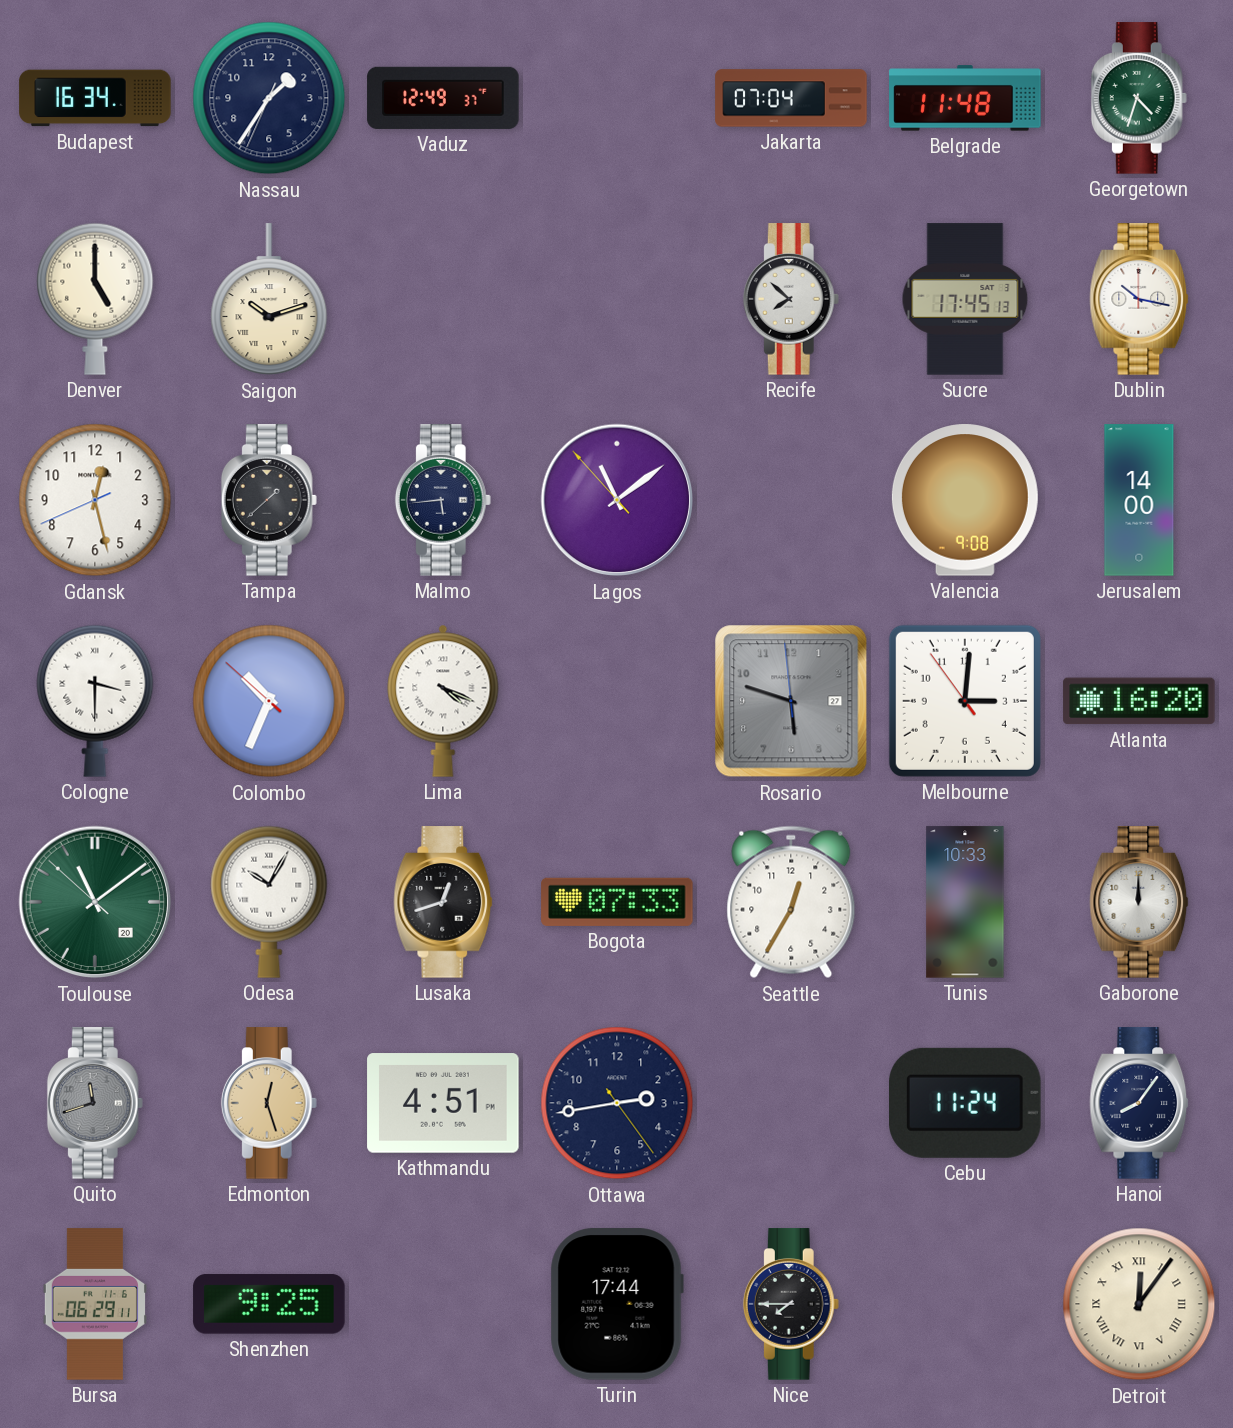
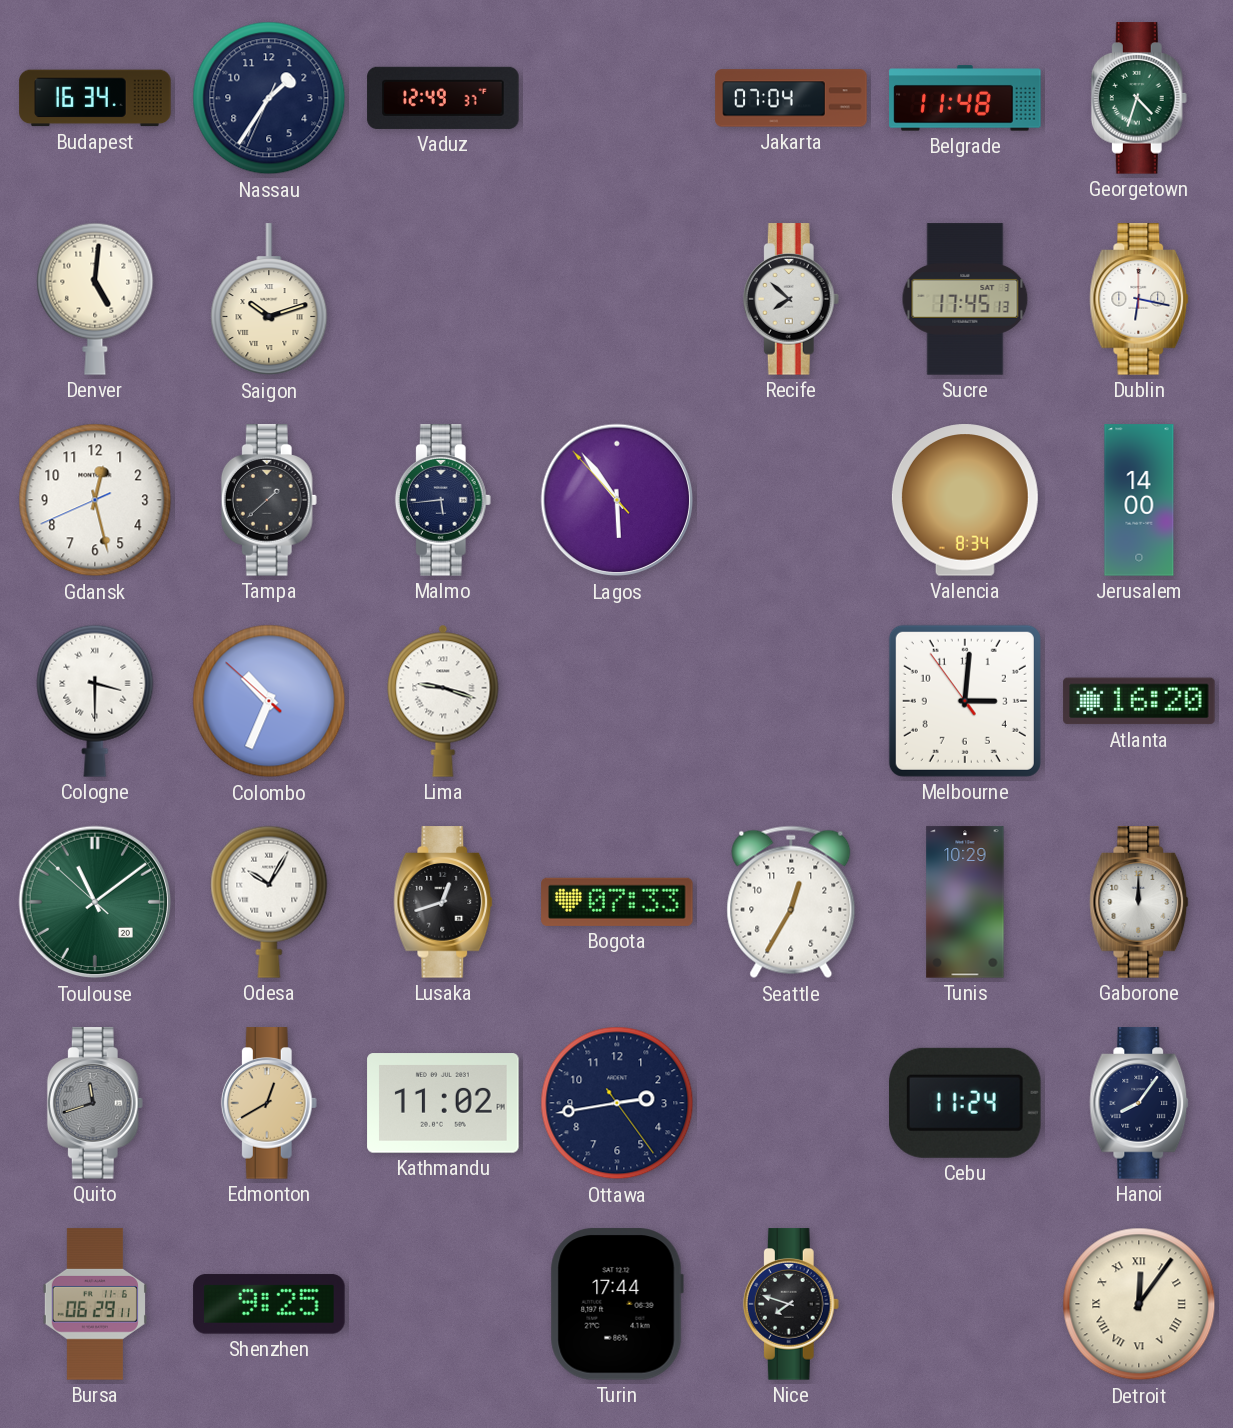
Denver: 5:00 -> 5:01
Dublin: 10:17 -> 6:17
Lagos: 11:08 -> 5:53
Valencia: 9:08 -> 8:34
Lima: 4:19 -> 9:18
Rosario: 5:47 -> none
Tunis: 10:33 -> 10:29
Edmonton: 12:27 -> 12:40
Kathmandu: 4:51 -> 11:02
Nice: 7:45 -> 7:48
